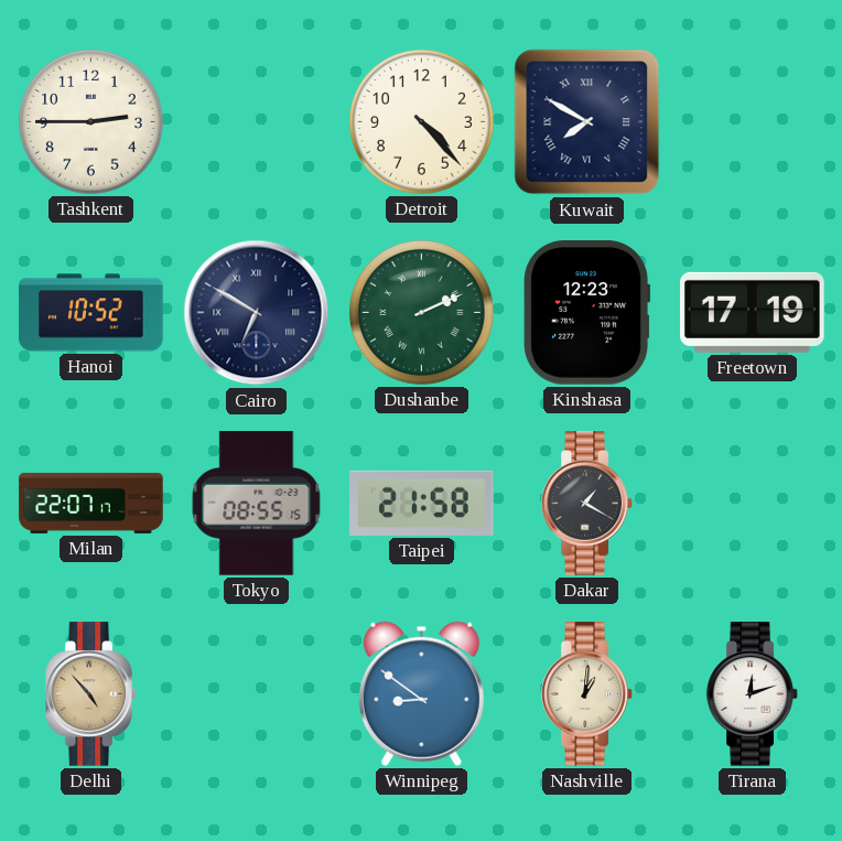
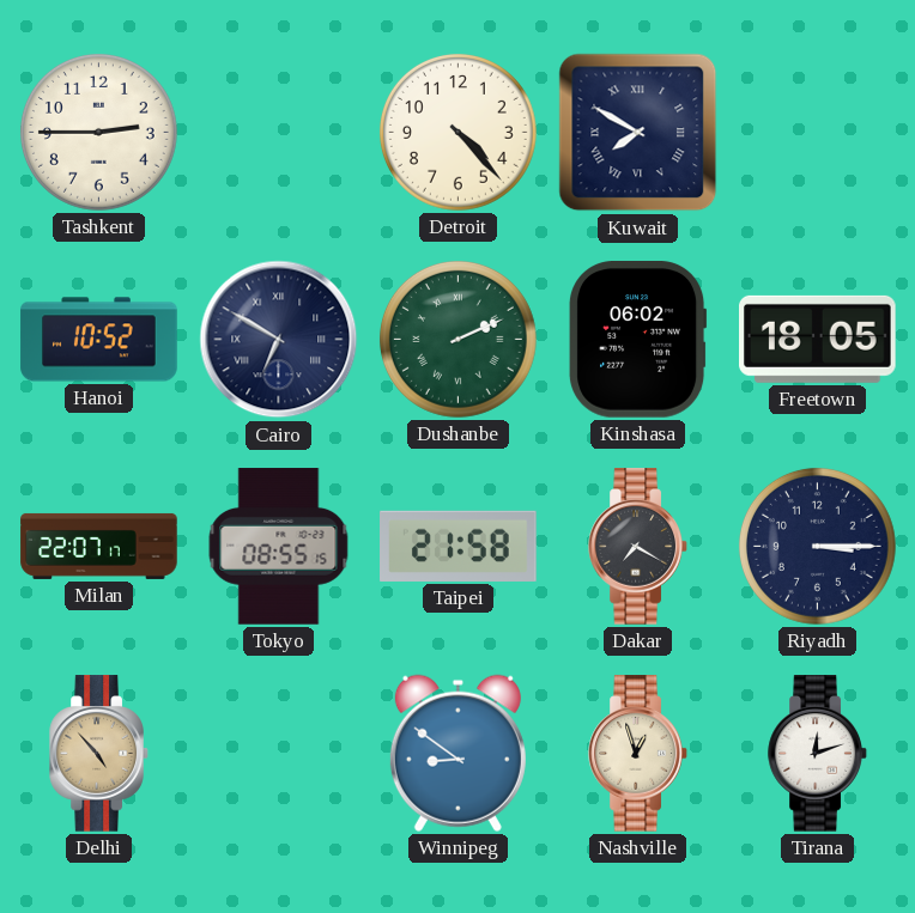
Kinshasa: 12:23 -> 06:02
Freetown: 17:19 -> 18:05
Dakar: 1:20 -> 7:20
Riyadh: none -> 3:15
Nashville: 1:01 -> 12:57
